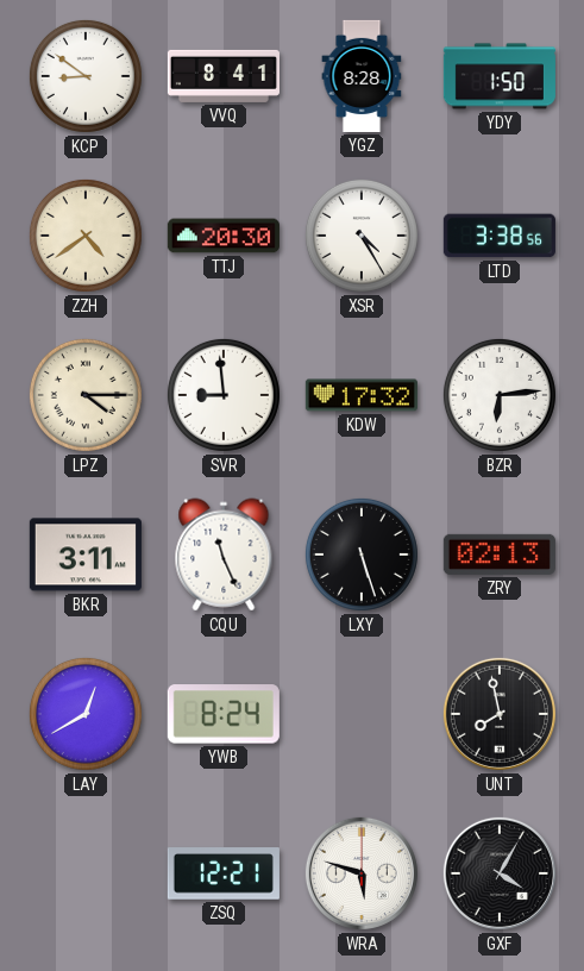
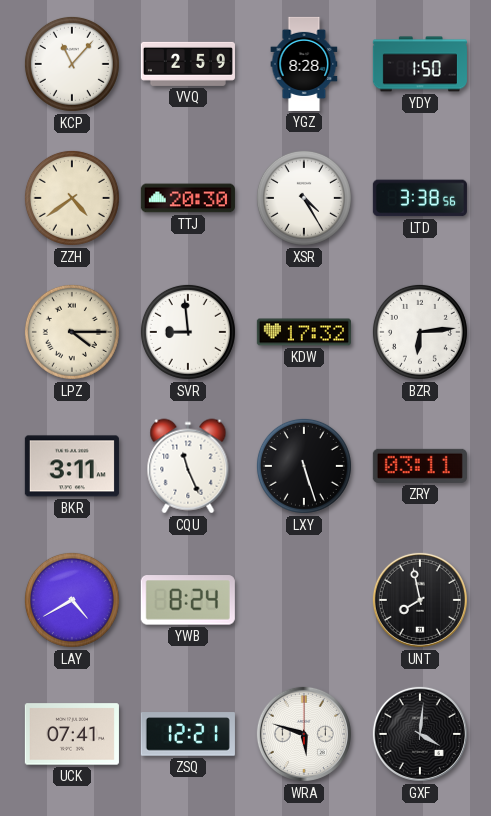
KCP: 8:51 -> 11:07
VVQ: 8:41 -> 2:59
ZRY: 02:13 -> 03:11
LAY: 12:40 -> 4:40
UCK: none -> 07:41
GXF: 4:05 -> 4:01
